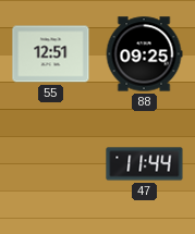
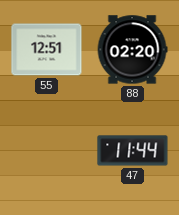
88: 09:25 -> 02:20
